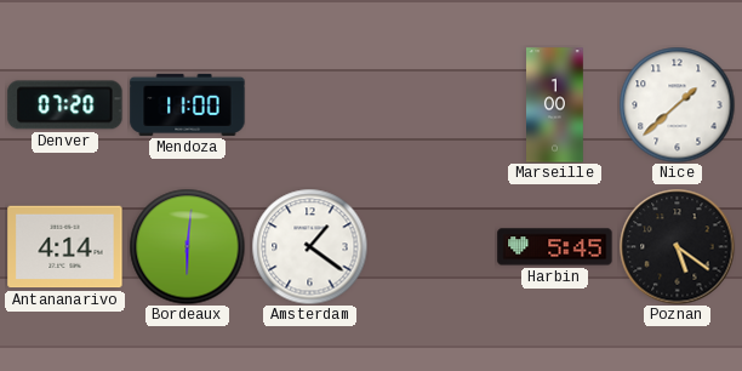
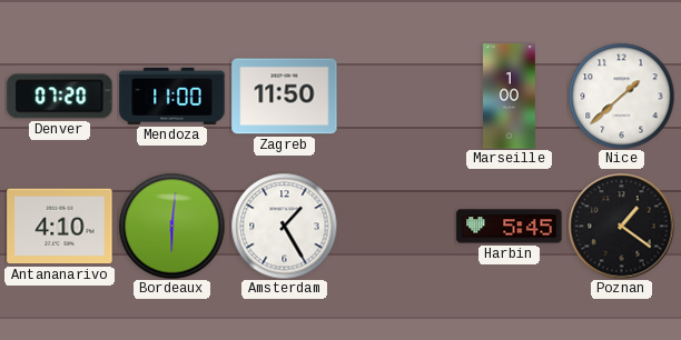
Zagreb: none -> 11:50
Antananarivo: 4:14 -> 4:10
Amsterdam: 1:21 -> 1:25
Poznan: 5:21 -> 1:21
